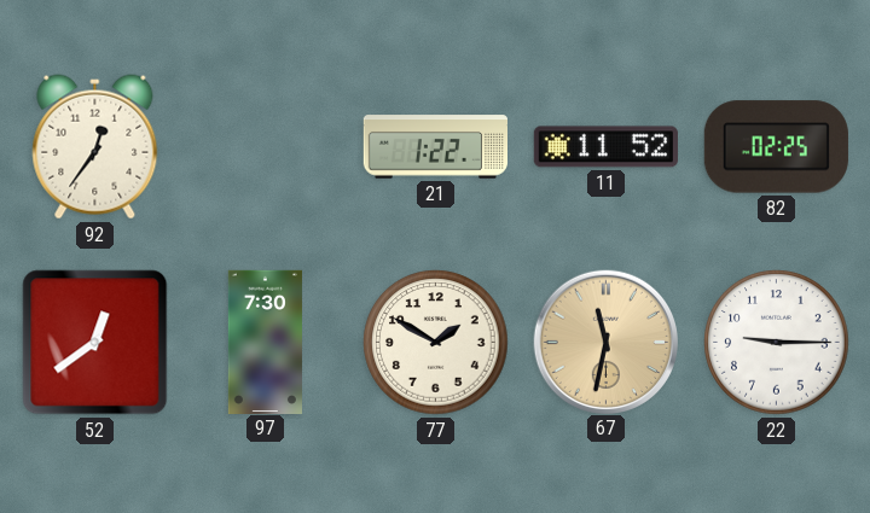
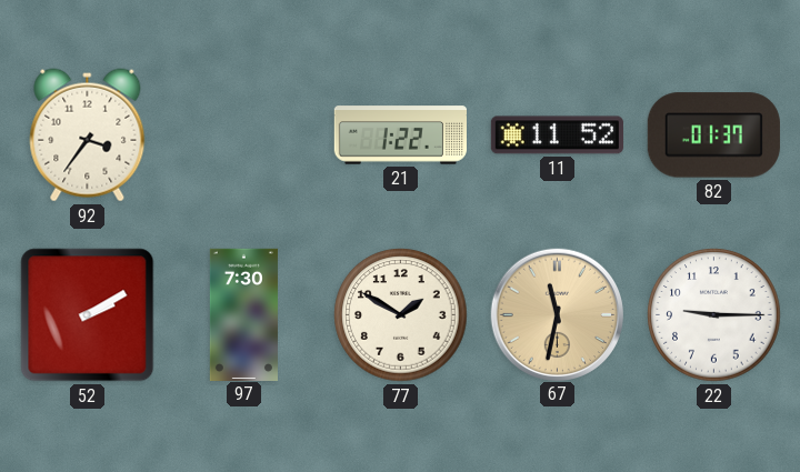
92: 12:36 -> 3:36
82: 02:25 -> 01:37
52: 12:39 -> 2:10
